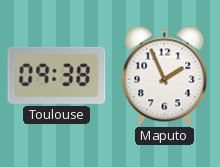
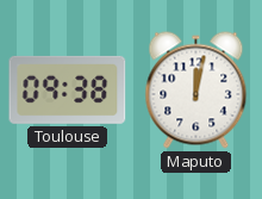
Maputo: 1:56 -> 12:02
